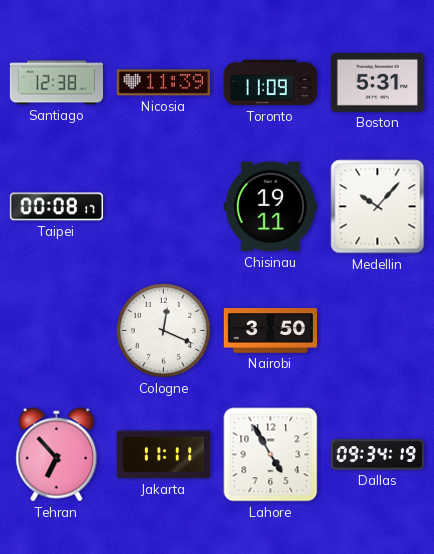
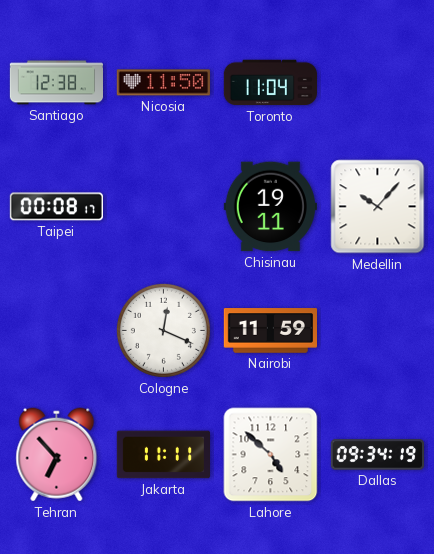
Nicosia: 11:39 -> 11:50
Toronto: 11:09 -> 11:04
Boston: 5:31 -> none
Nairobi: 3:50 -> 11:59
Lahore: 4:55 -> 4:52
